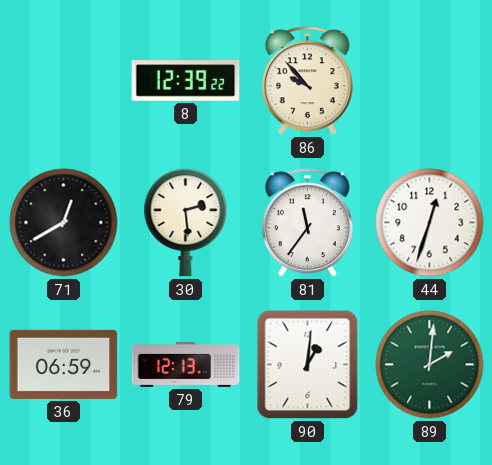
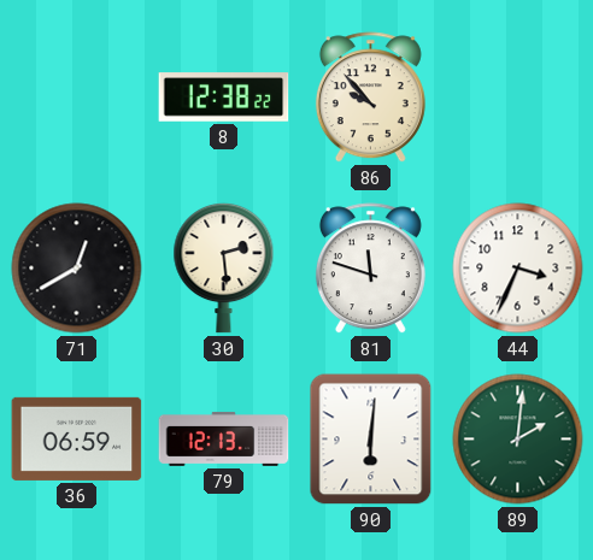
8: 12:39 -> 12:38
81: 11:36 -> 11:48
44: 12:33 -> 3:34
90: 1:01 -> 6:01
